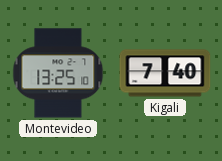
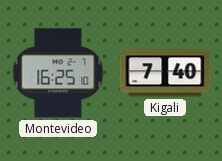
Montevideo: 13:25 -> 16:25
